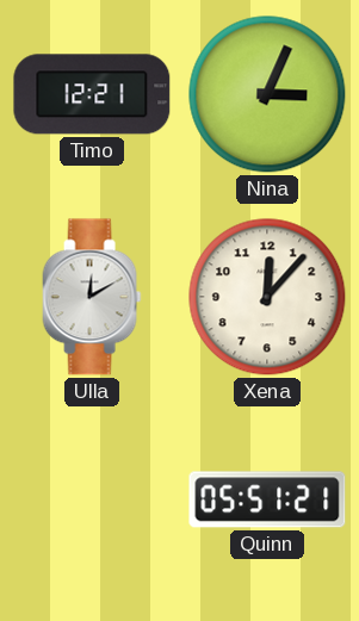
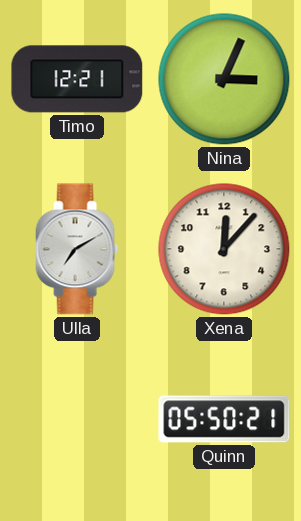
Ulla: 12:10 -> 7:10
Quinn: 05:51 -> 05:50
